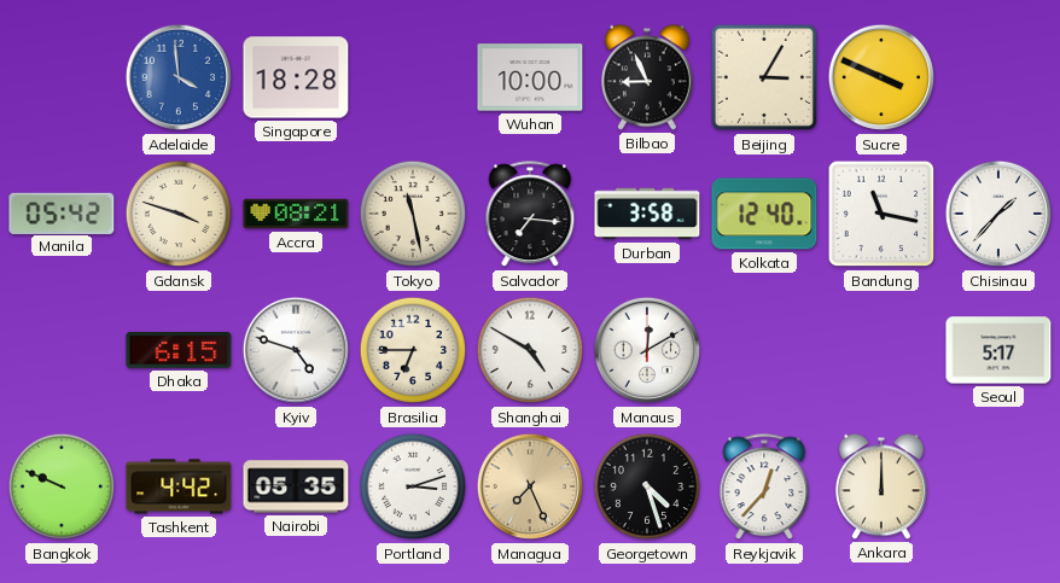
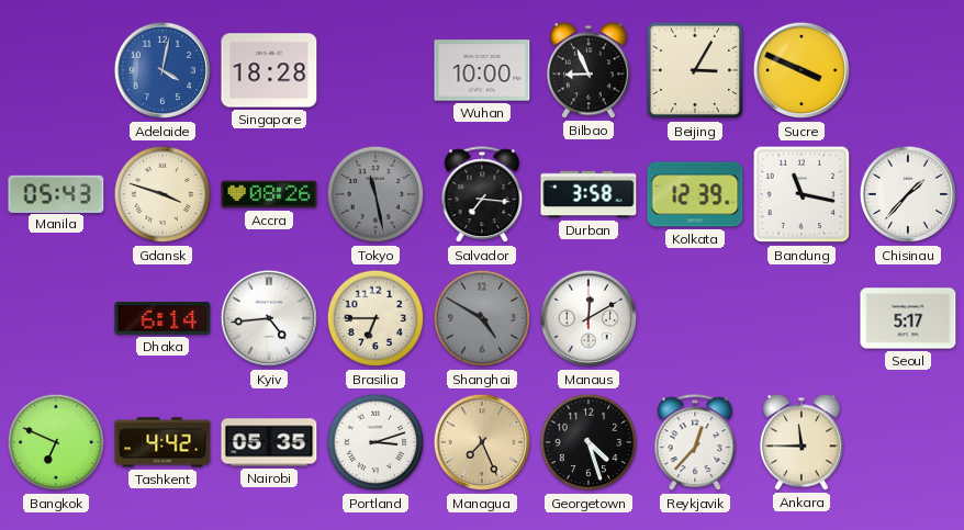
Adelaide: 3:59 -> 4:02
Manila: 05:42 -> 05:43
Accra: 08:21 -> 08:26
Tokyo dial: cream -> grey
Kolkata: 12:40 -> 12:39
Dhaka: 6:15 -> 6:14
Kyiv: 4:48 -> 4:44
Shanghai dial: white -> grey
Bangkok: 9:49 -> 6:49
Ankara: 12:00 -> 11:45
